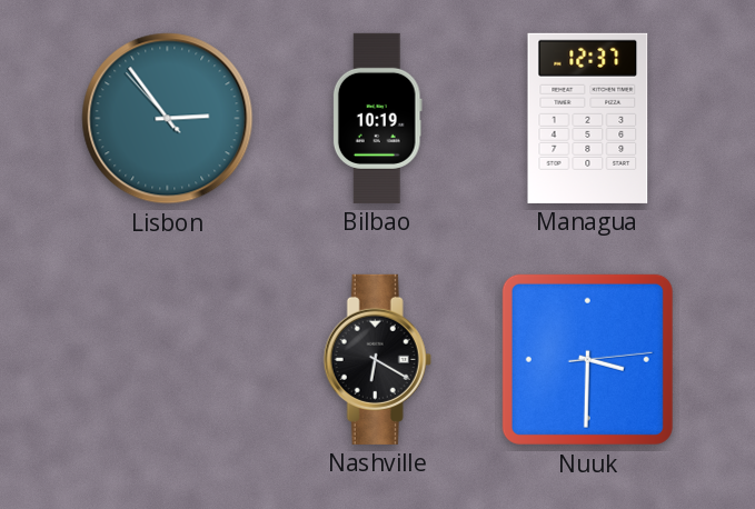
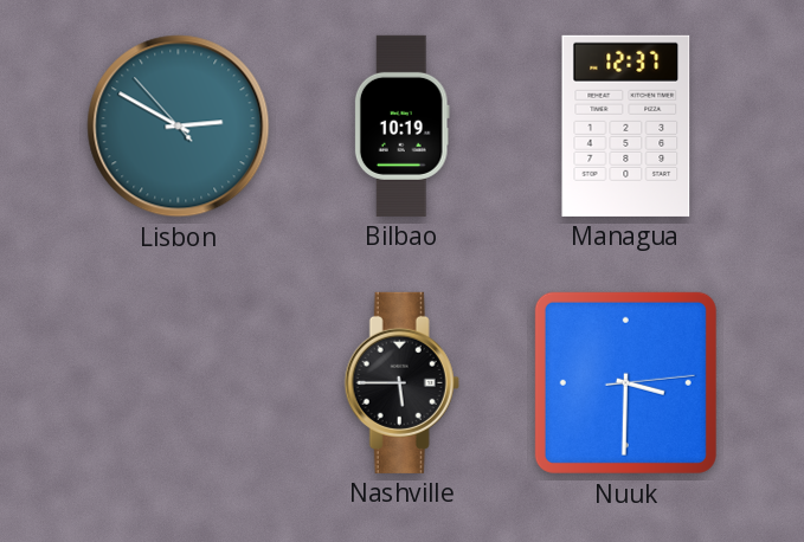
Lisbon: 2:53 -> 2:49
Nashville: 6:20 -> 5:45
